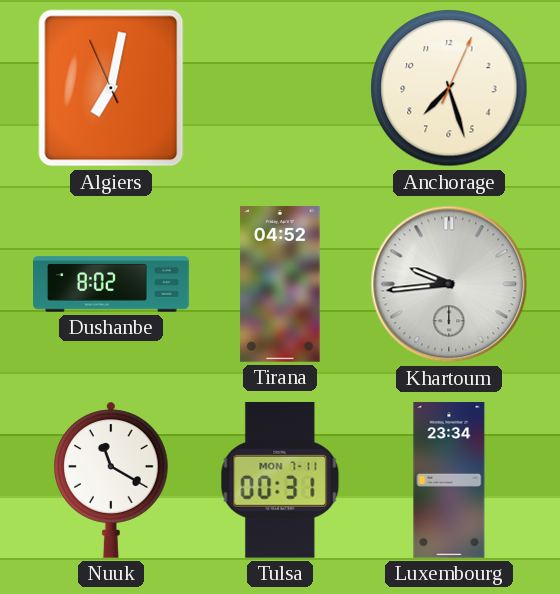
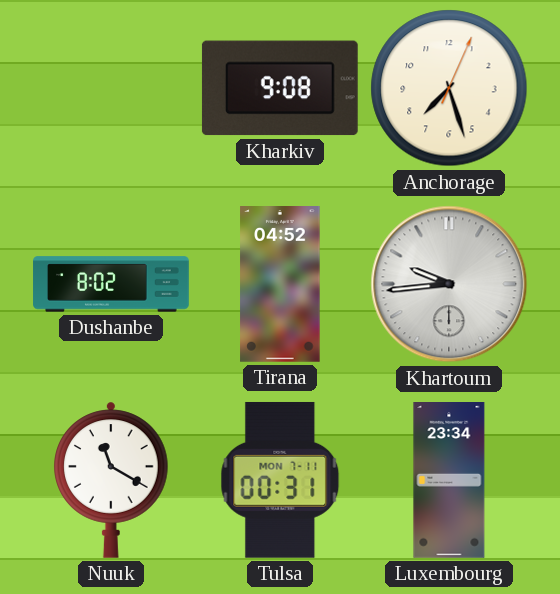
Algiers: 7:01 -> none
Kharkiv: none -> 9:08
